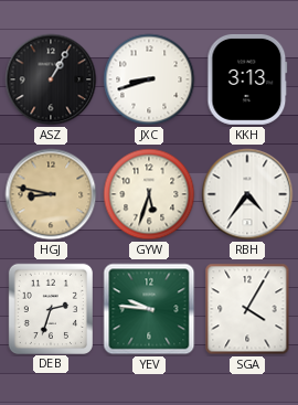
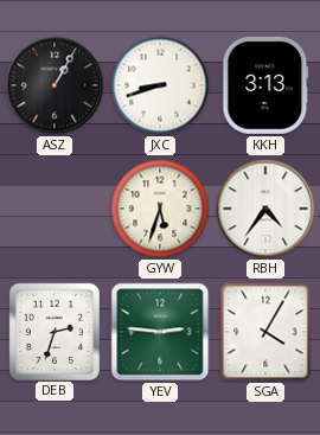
HGJ: 8:47 -> none
YEV: 9:46 -> 2:46
